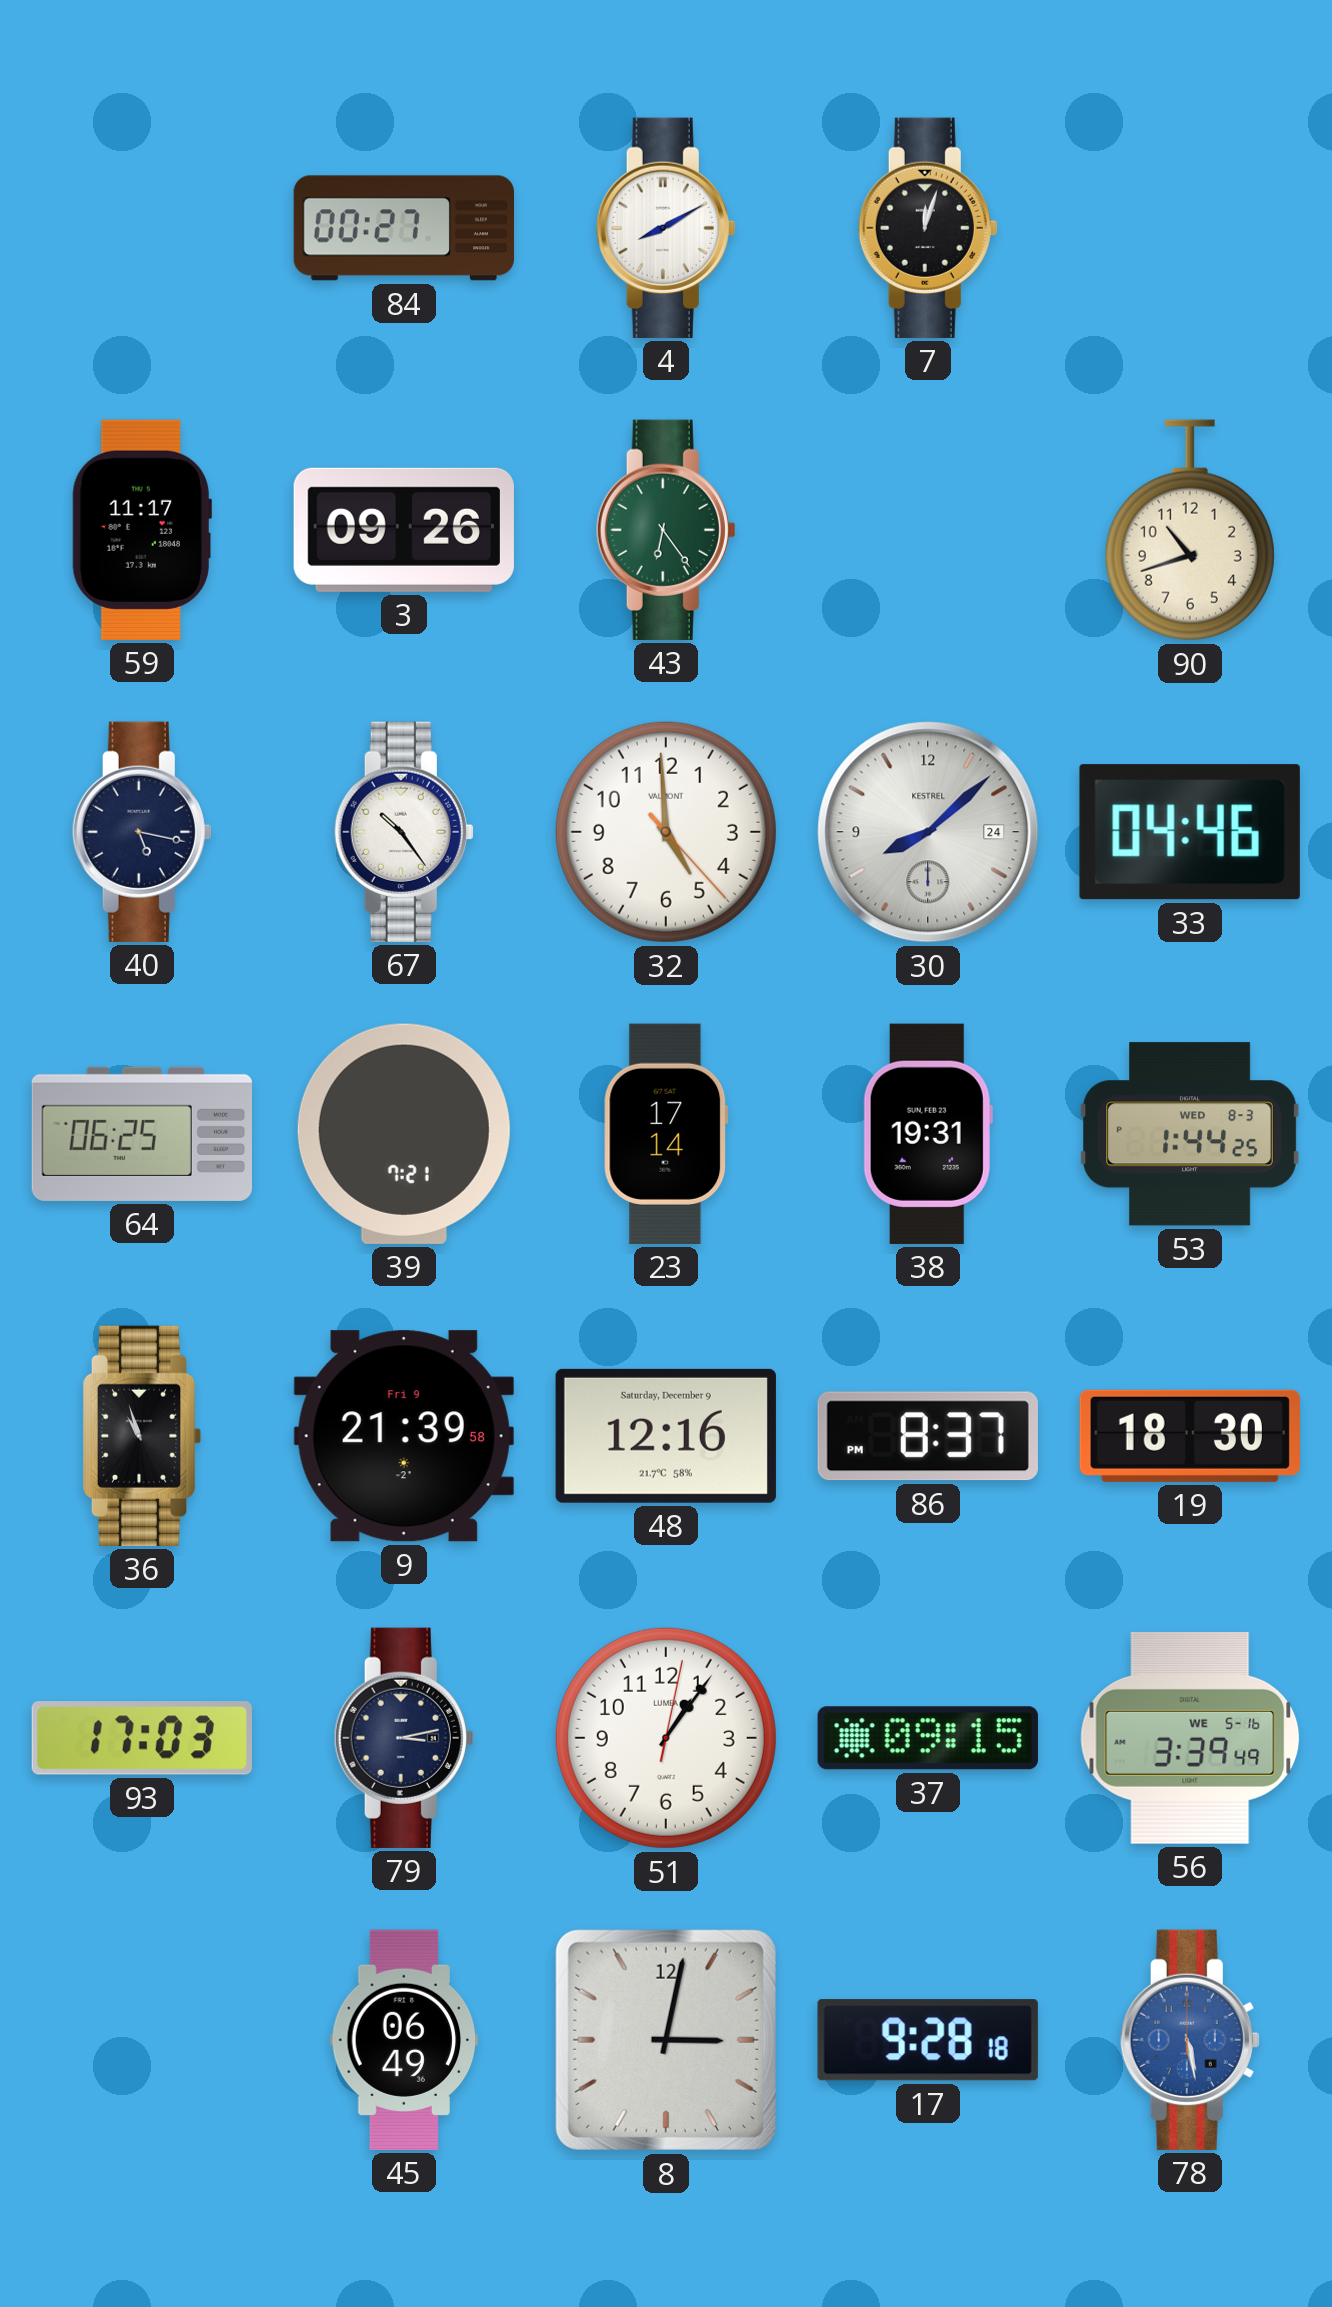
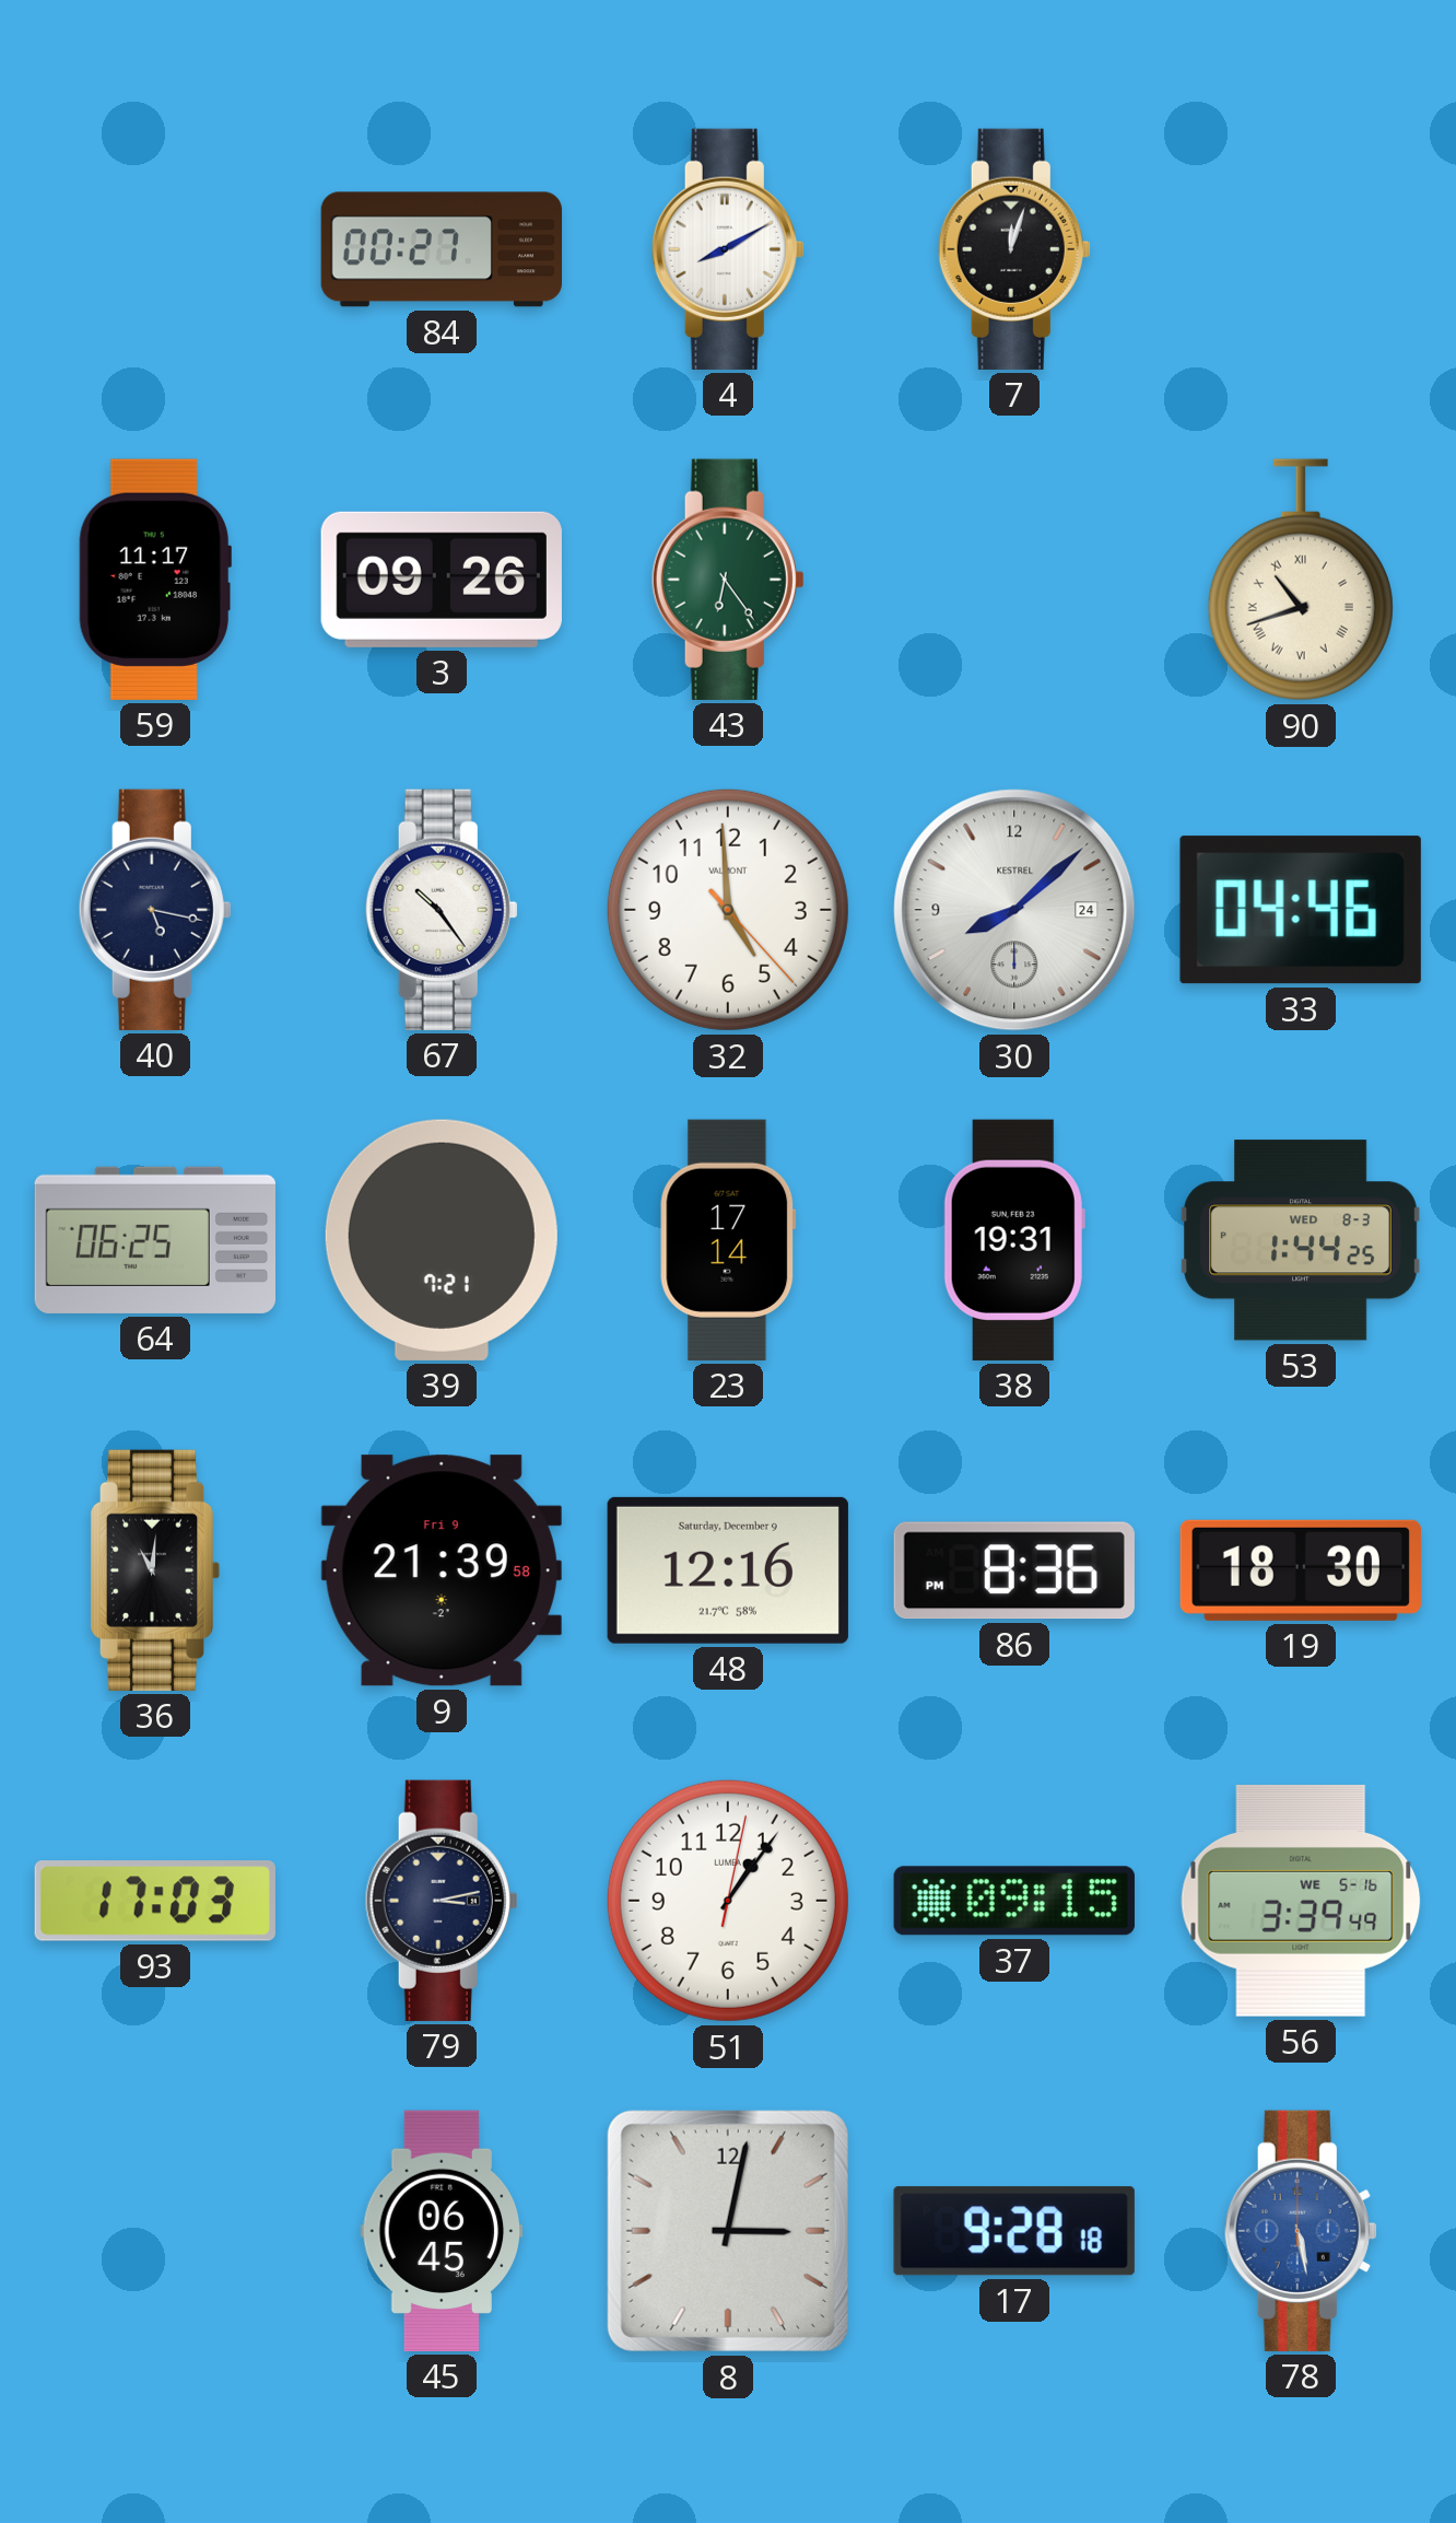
90 numerals: Arabic -> Roman
36: 10:57 -> 11:01
86: 8:37 -> 8:36
45: 06:49 -> 06:45
